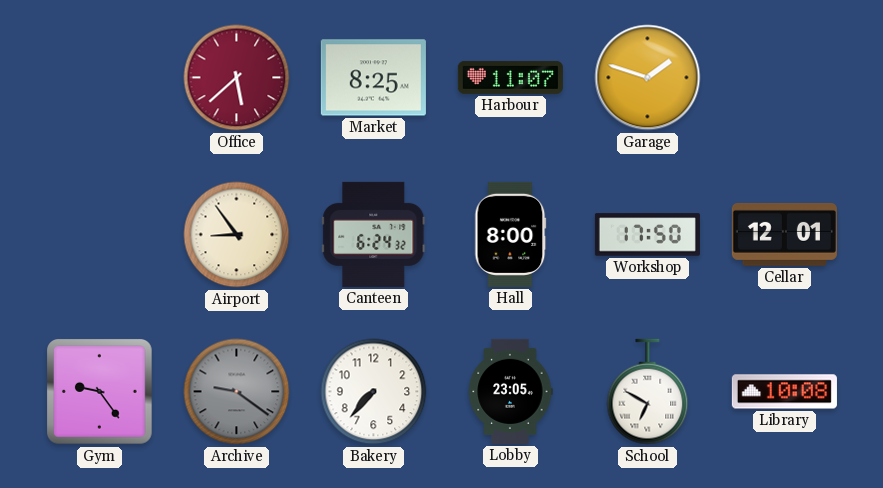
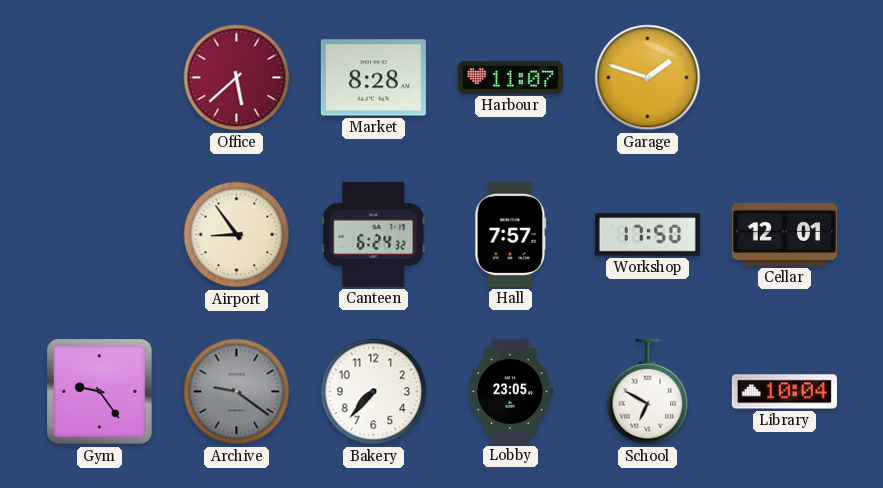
Market: 8:25 -> 8:28
Hall: 8:00 -> 7:57
Library: 10:08 -> 10:04
